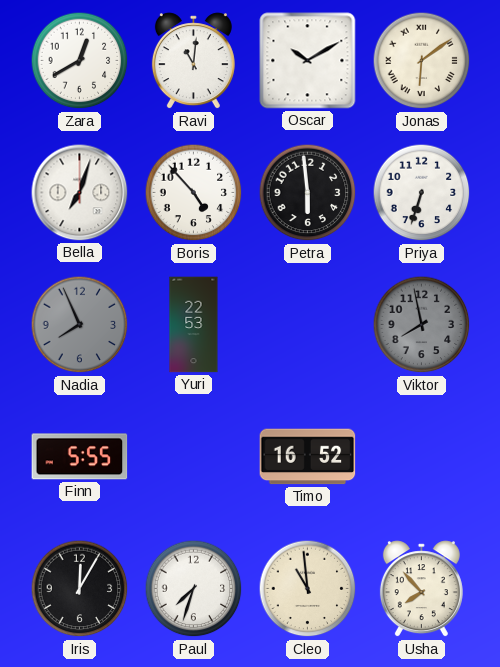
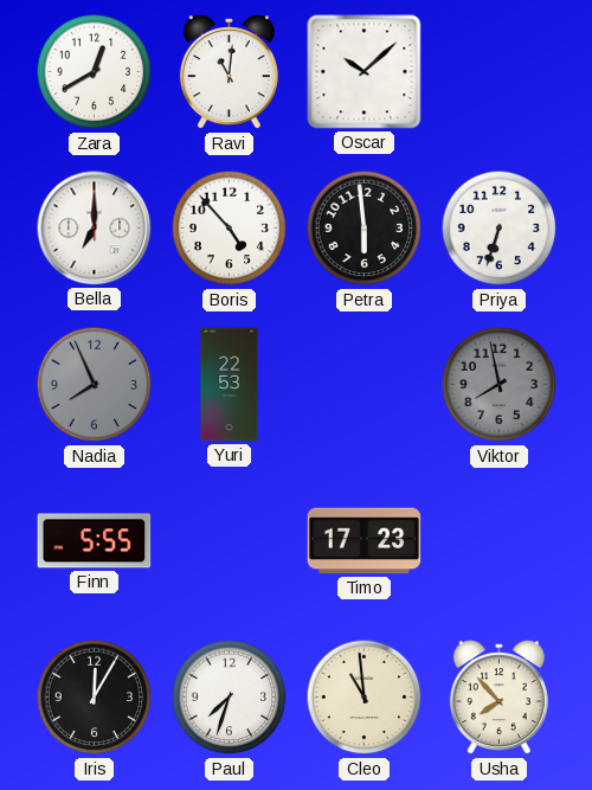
Oscar: 10:10 -> 10:08
Jonas: 6:09 -> none
Bella: 7:03 -> 7:00
Timo: 16:52 -> 17:23
